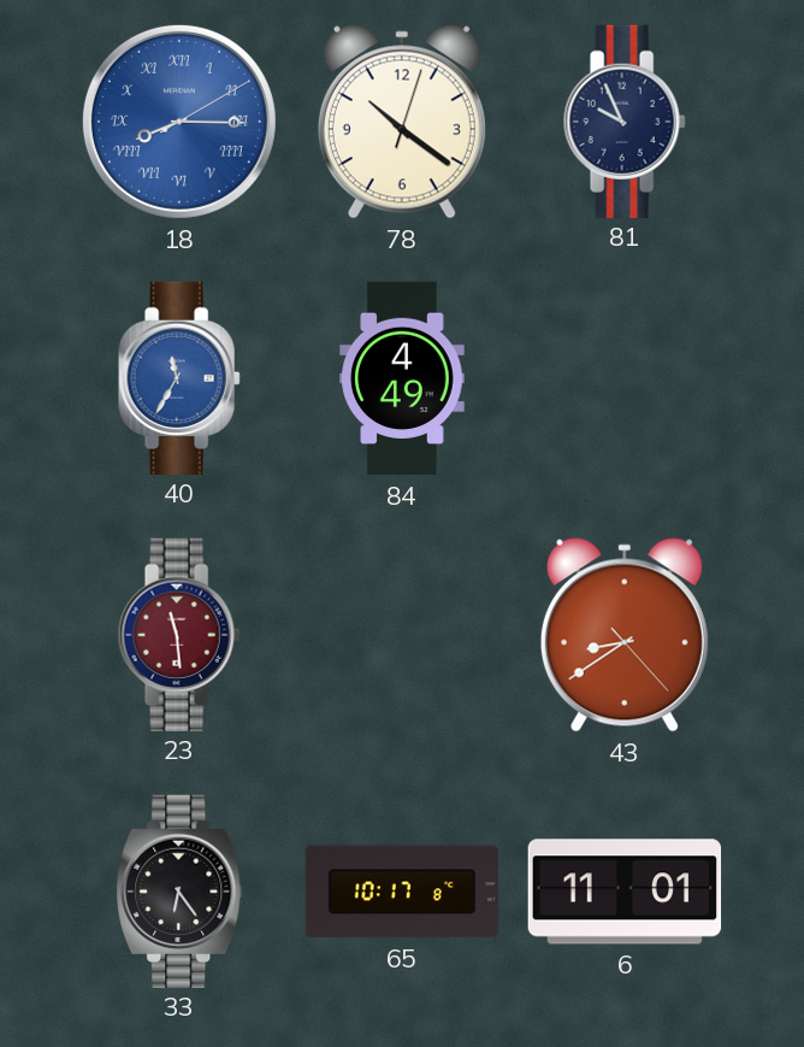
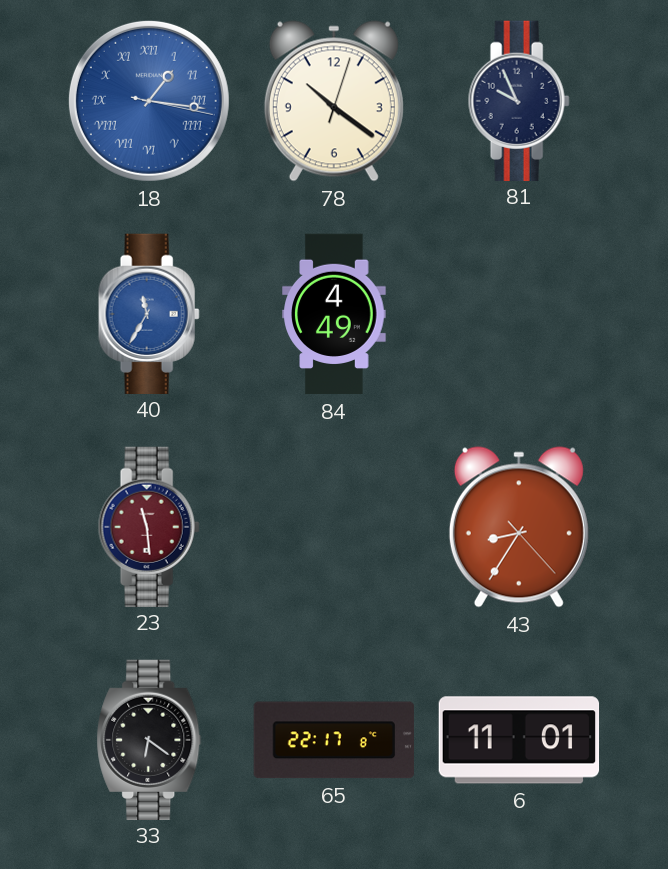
18: 8:15 -> 1:16
43: 8:39 -> 8:35
33: 6:24 -> 6:21
65: 10:17 -> 22:17
